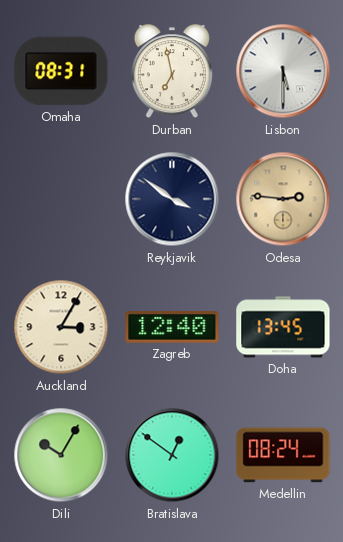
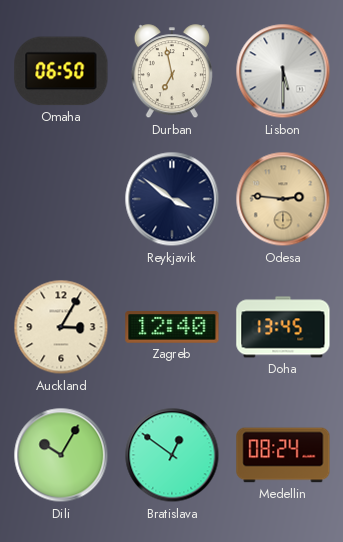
Omaha: 08:31 -> 06:50
